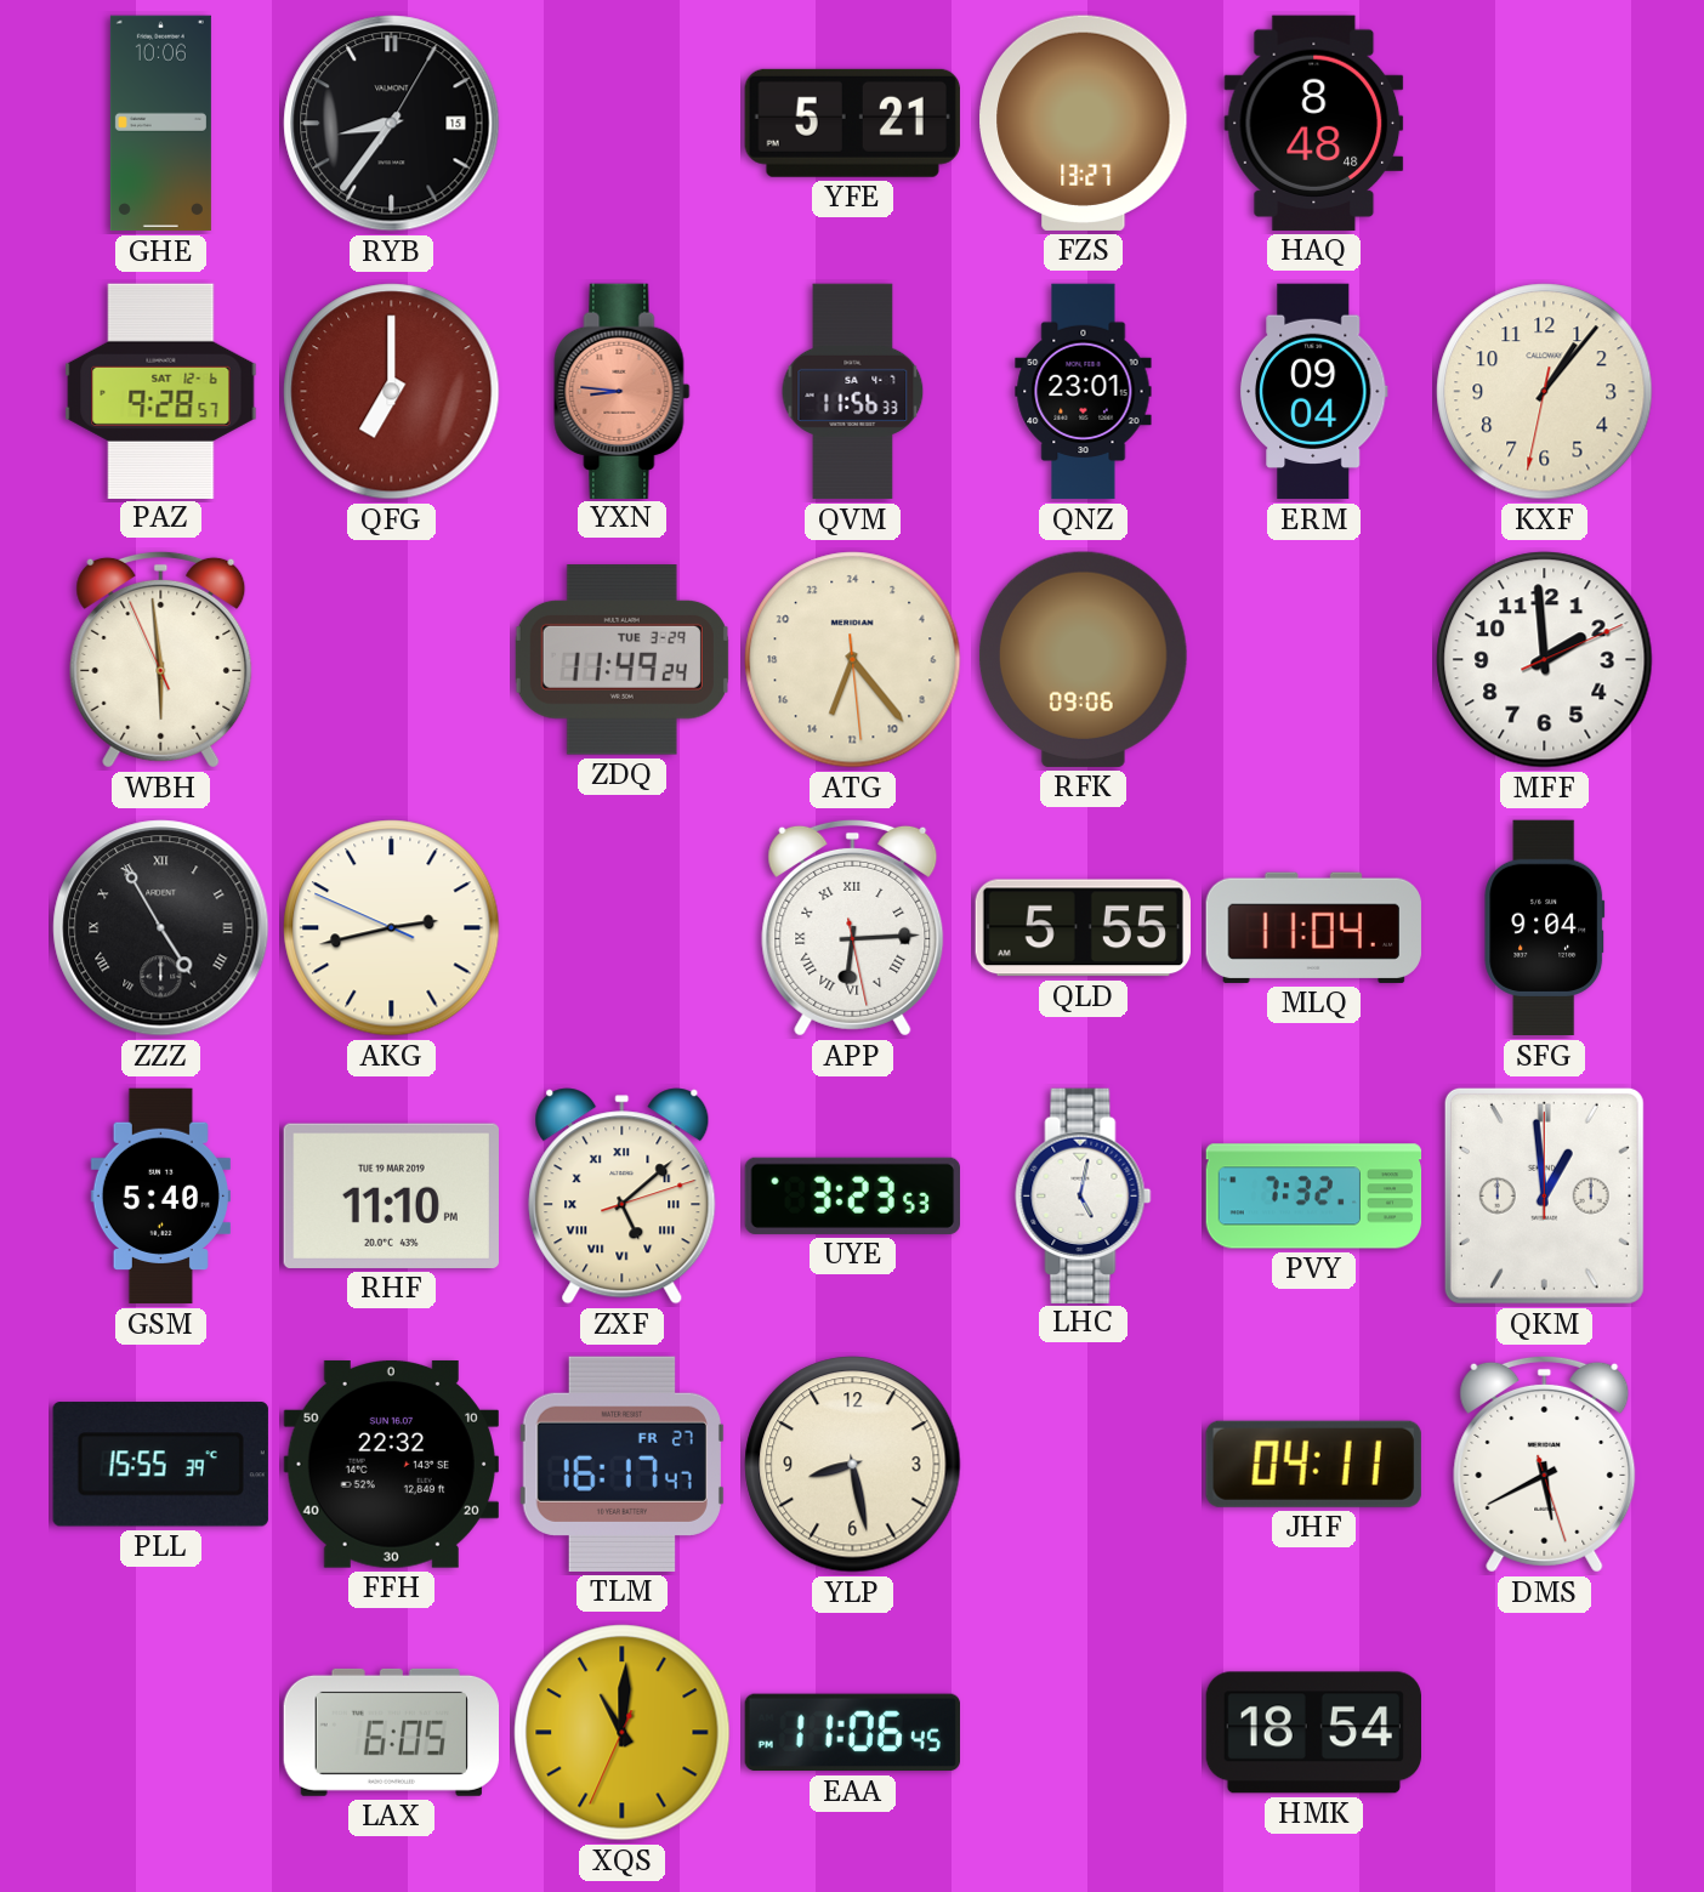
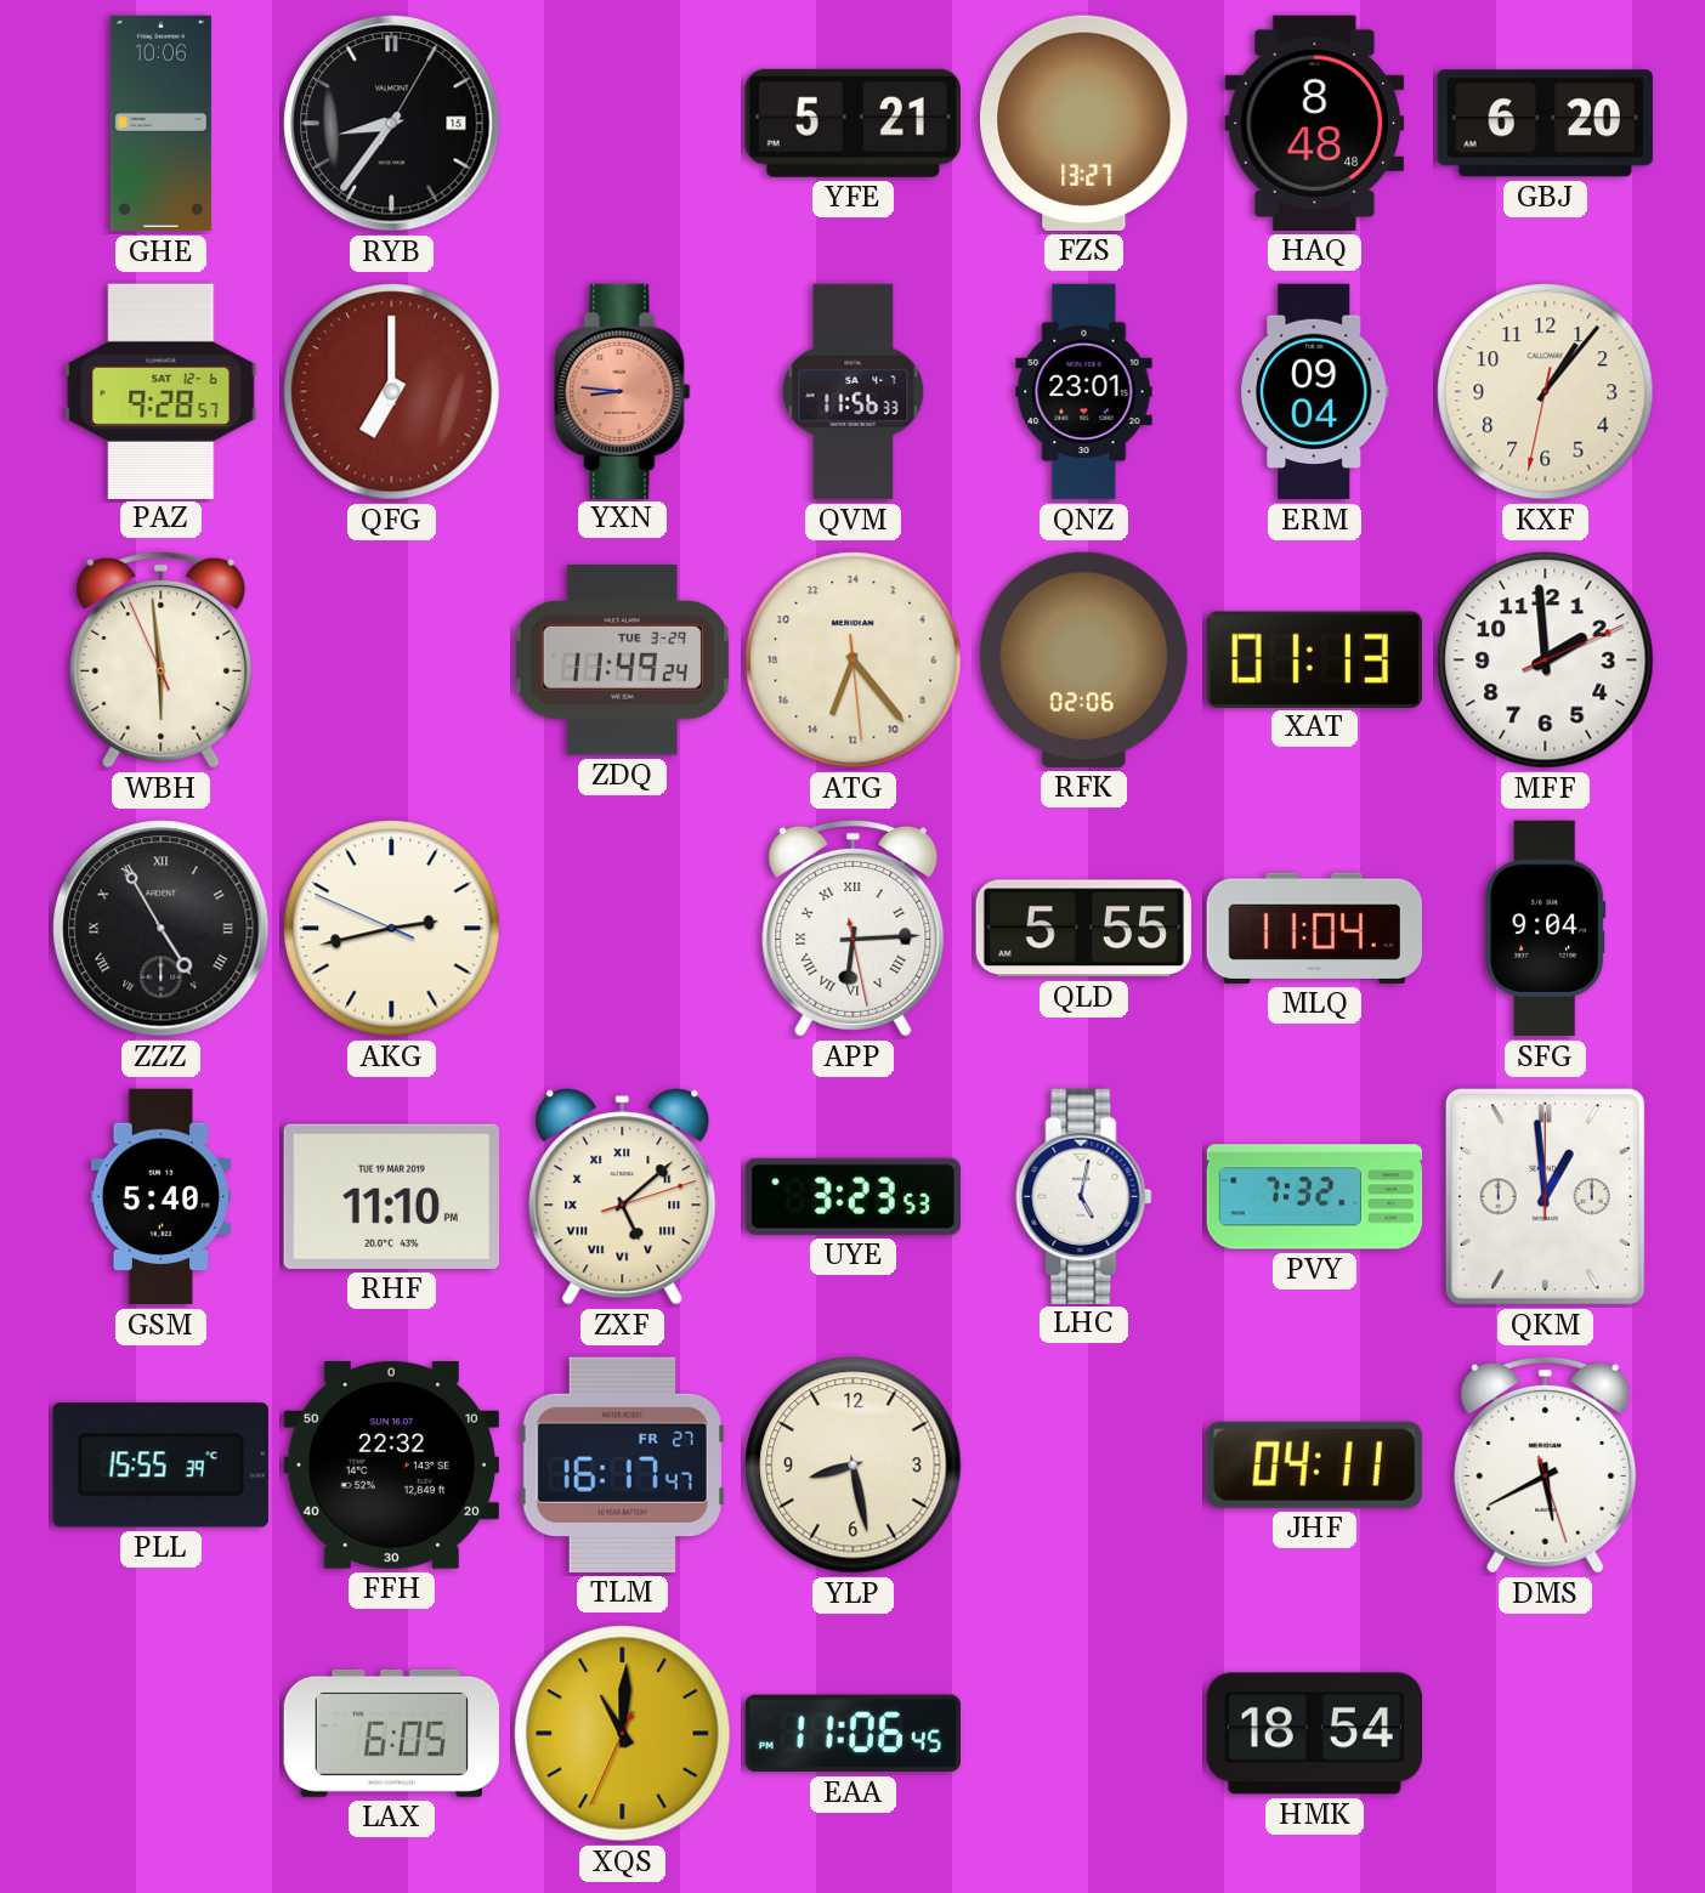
GBJ: none -> 6:20
RFK: 09:06 -> 02:06
XAT: none -> 01:13
